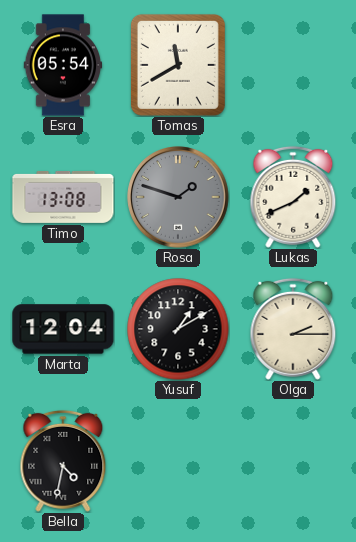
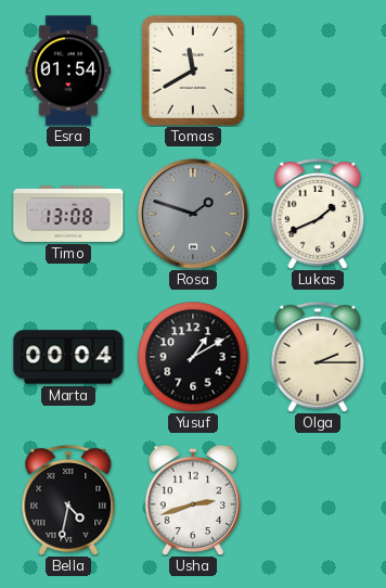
Esra: 05:54 -> 01:54
Marta: 12:04 -> 00:04
Usha: none -> 2:42
